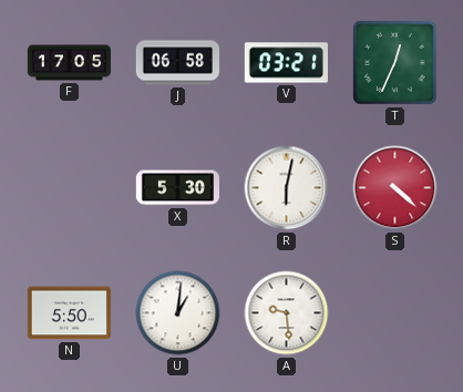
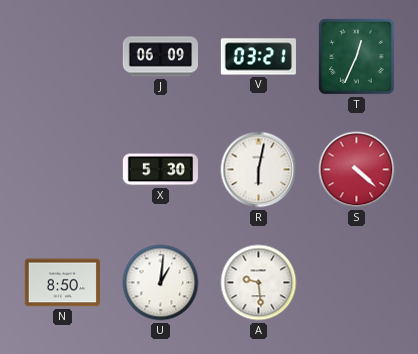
F: 17:05 -> none
J: 06:58 -> 06:09
N: 5:50 -> 8:50
